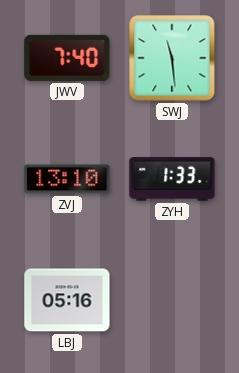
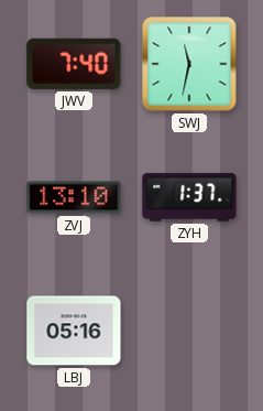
SWJ: 11:29 -> 11:32
ZYH: 1:33 -> 1:37
